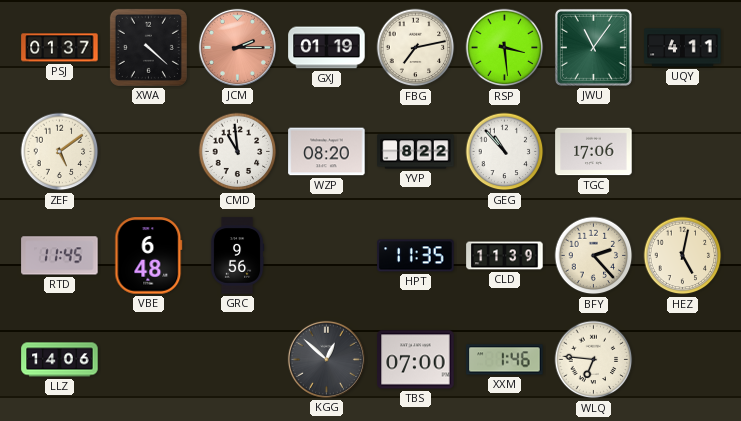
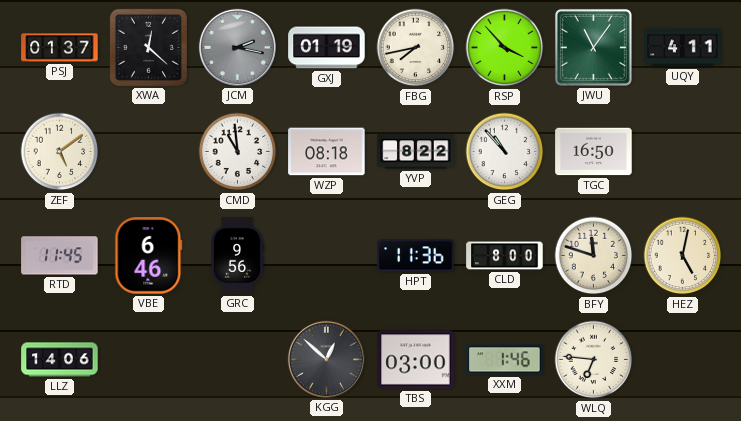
XWA: 4:22 -> 12:22
JCM: 2:15 -> 2:17
JCM dial: salmon -> grey
FBG: 7:13 -> 7:43
RSP: 3:29 -> 3:53
WZP: 08:20 -> 08:18
TGC: 17:06 -> 16:50
VBE: 6:48 -> 6:46
HPT: 11:35 -> 11:36
CLD: 11:39 -> 8:00
BFY: 2:23 -> 11:48
TBS: 07:00 -> 03:00
